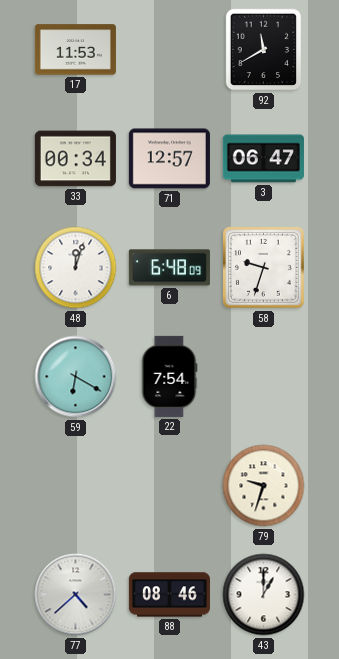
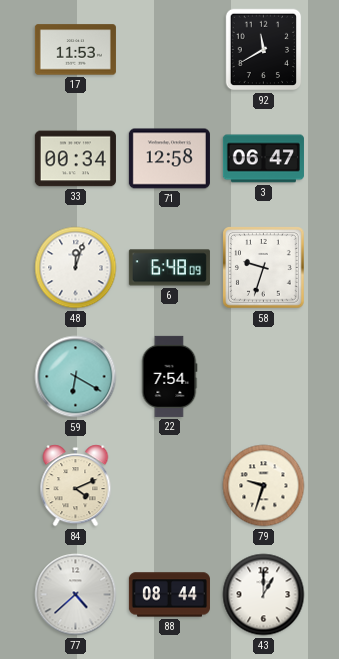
71: 12:57 -> 12:58
84: none -> 4:11
88: 08:46 -> 08:44
